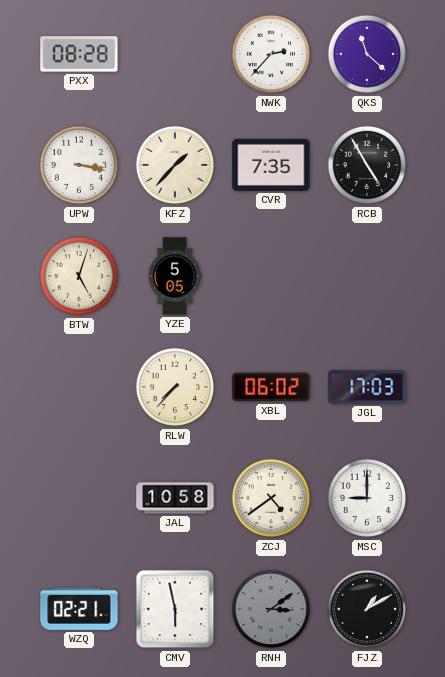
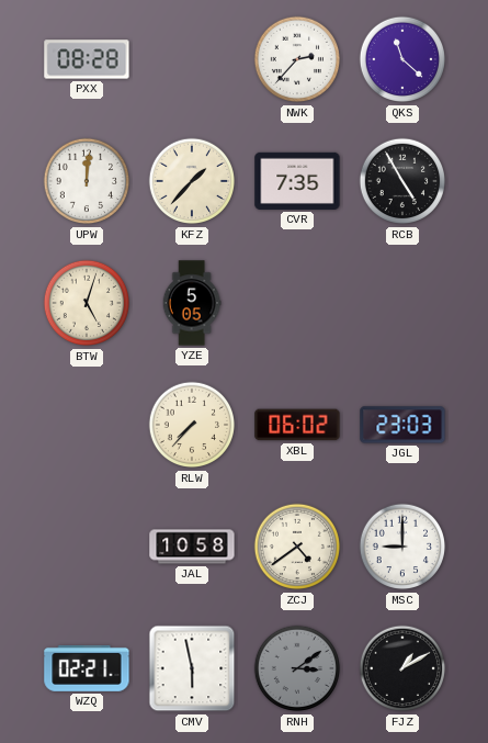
UPW: 3:17 -> 12:01
JGL: 17:03 -> 23:03
